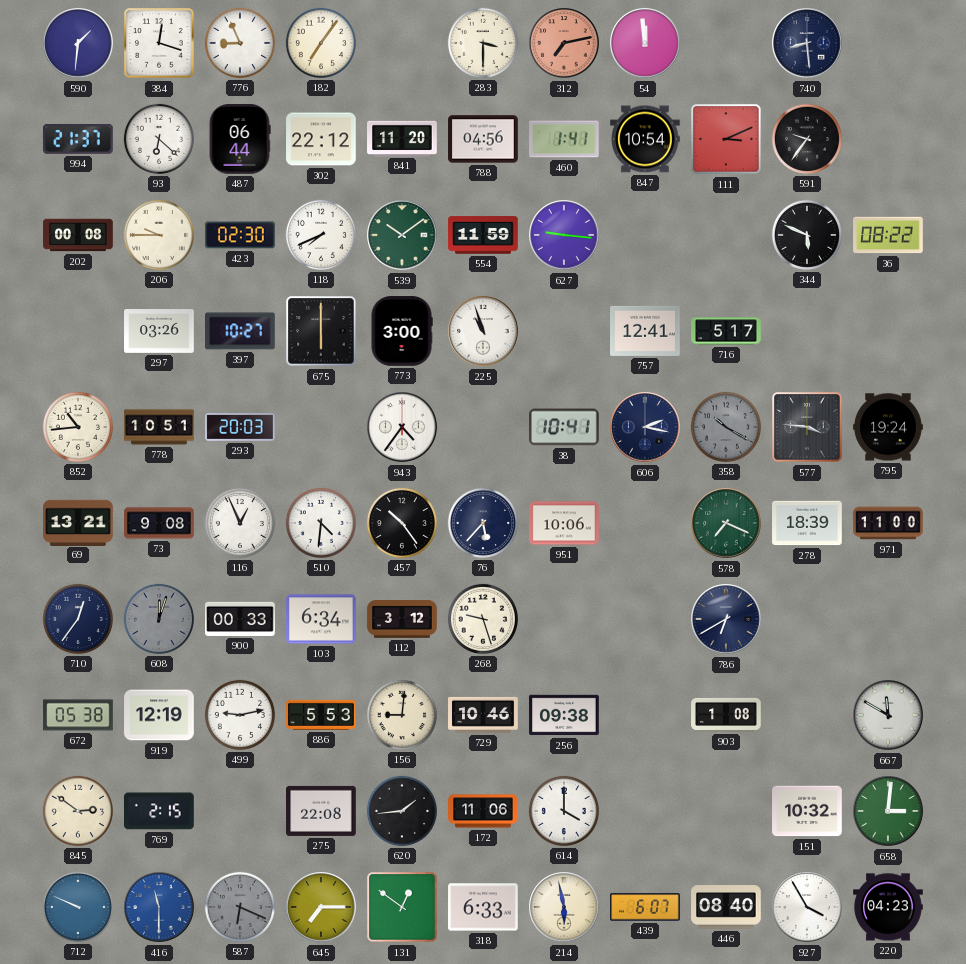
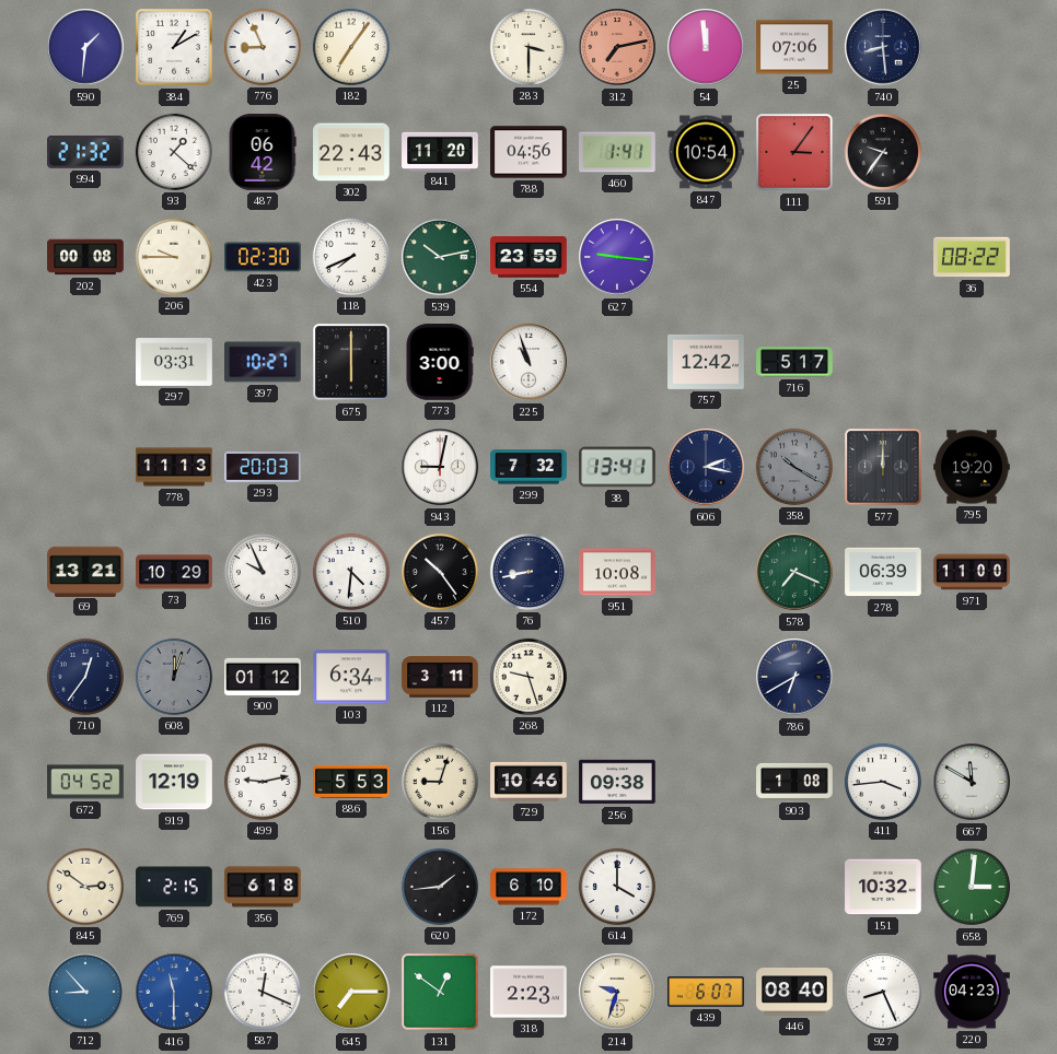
384: 12:18 -> 1:10
25: none -> 07:06
994: 21:37 -> 21:32
93: 6:22 -> 1:22
487: 06:44 -> 06:42
302: 22:12 -> 22:43
111: 3:11 -> 3:06
539: 10:09 -> 10:13
554: 11:59 -> 23:59
344: 5:49 -> none
297: 03:26 -> 03:31
757: 12:41 -> 12:42
852: 10:44 -> none
778: 10:51 -> 11:13
943: 4:36 -> 9:02
299: none -> 7:32
38: 10:41 -> 13:41
577: 3:46 -> 12:00
795: 19:24 -> 19:20
73: 9:08 -> 10:29
116: 12:56 -> 9:56
76: 5:37 -> 8:43
951: 10:06 -> 10:08
278: 18:39 -> 06:39
900: 00:33 -> 01:12
112: 3:12 -> 3:11
672: 05:38 -> 04:52
156: 9:01 -> 9:03
411: none -> 3:44
356: none -> 6:18
275: 22:08 -> none
172: 11:06 -> 6:10
712: 9:49 -> 8:53
587: 6:19 -> 12:19
587 dial: grey -> white
318: 6:33 -> 2:23
214: 5:58 -> 9:33
927: 3:55 -> 8:26
